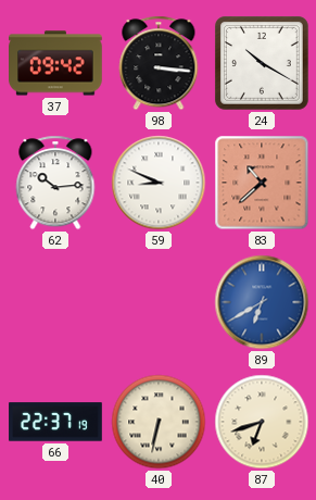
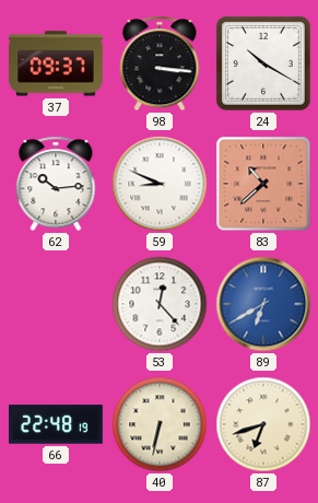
37: 09:42 -> 09:37
53: none -> 12:23
66: 22:37 -> 22:48
